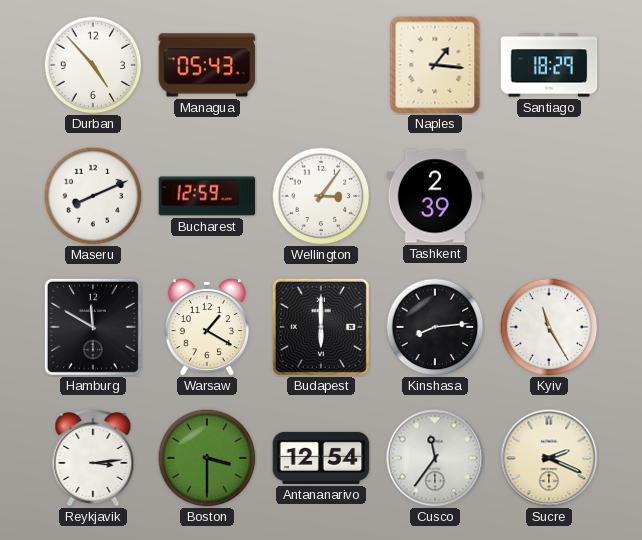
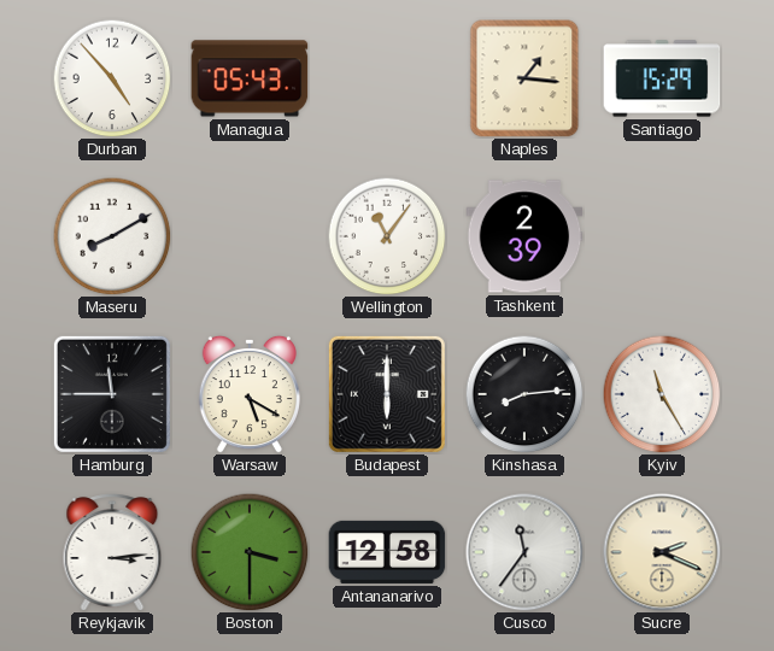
Santiago: 18:29 -> 15:29
Maseru: 8:11 -> 8:10
Bucharest: 12:59 -> none
Wellington: 3:06 -> 11:06
Hamburg: 11:50 -> 11:45
Warsaw: 1:20 -> 5:20
Antananarivo: 12:54 -> 12:58
